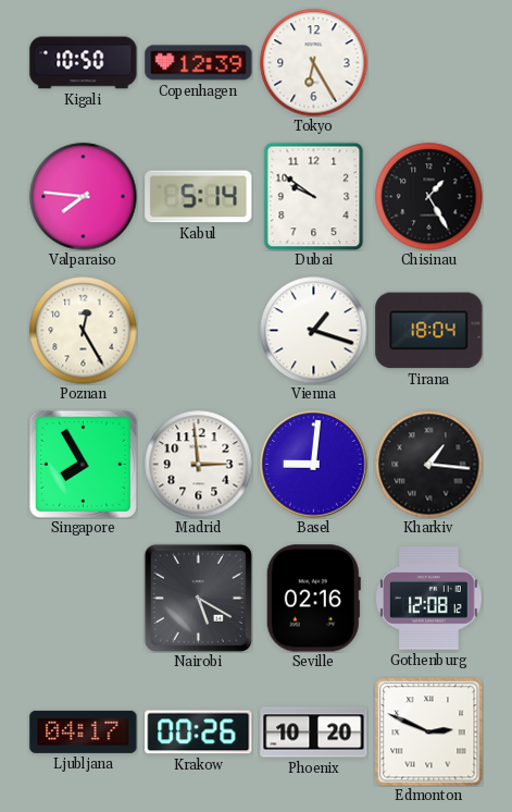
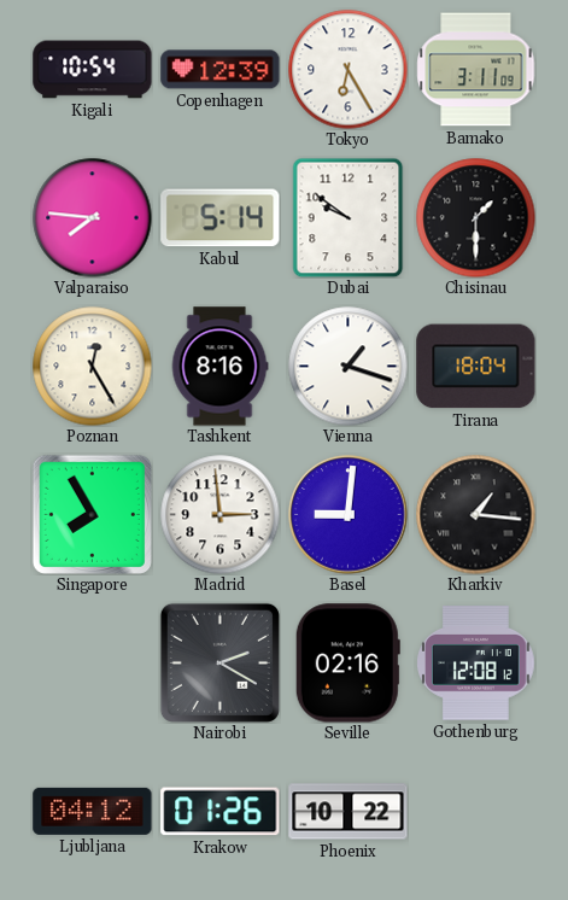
Kigali: 10:50 -> 10:54
Bamako: none -> 3:11
Chisinau: 1:25 -> 1:30
Tashkent: none -> 8:16
Nairobi: 5:20 -> 2:20
Ljubljana: 04:17 -> 04:12
Krakow: 00:26 -> 01:26
Phoenix: 10:20 -> 10:22
Edmonton: 2:49 -> none
